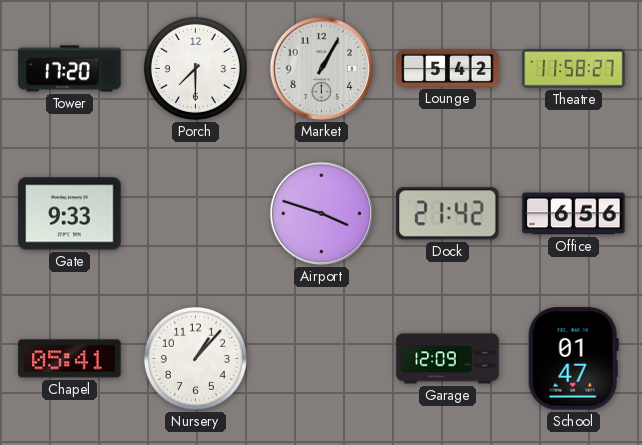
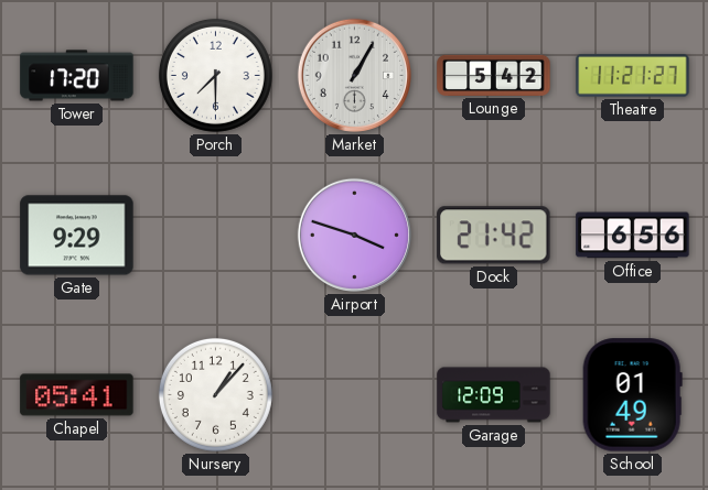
Theatre: 11:58 -> 11:21
Gate: 9:33 -> 9:29
School: 01:47 -> 01:49
